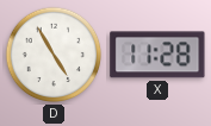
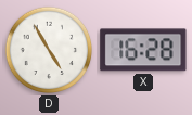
X: 11:28 -> 16:28
